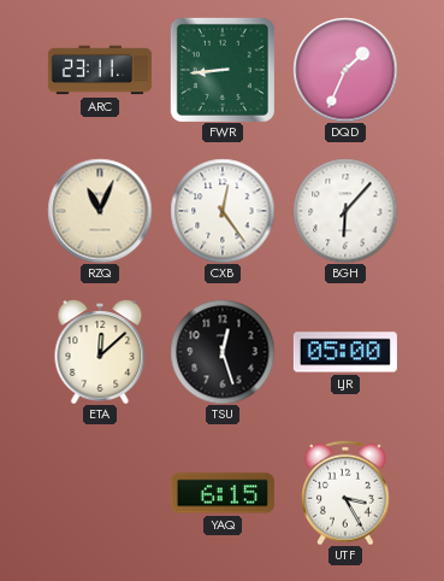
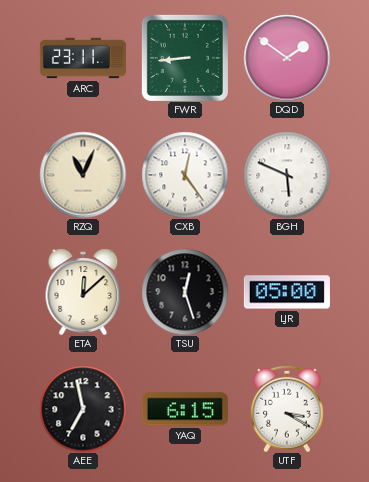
DQD: 1:34 -> 1:51
BGH: 6:07 -> 5:49
AEE: none -> 6:58
UTF: 3:25 -> 3:20
